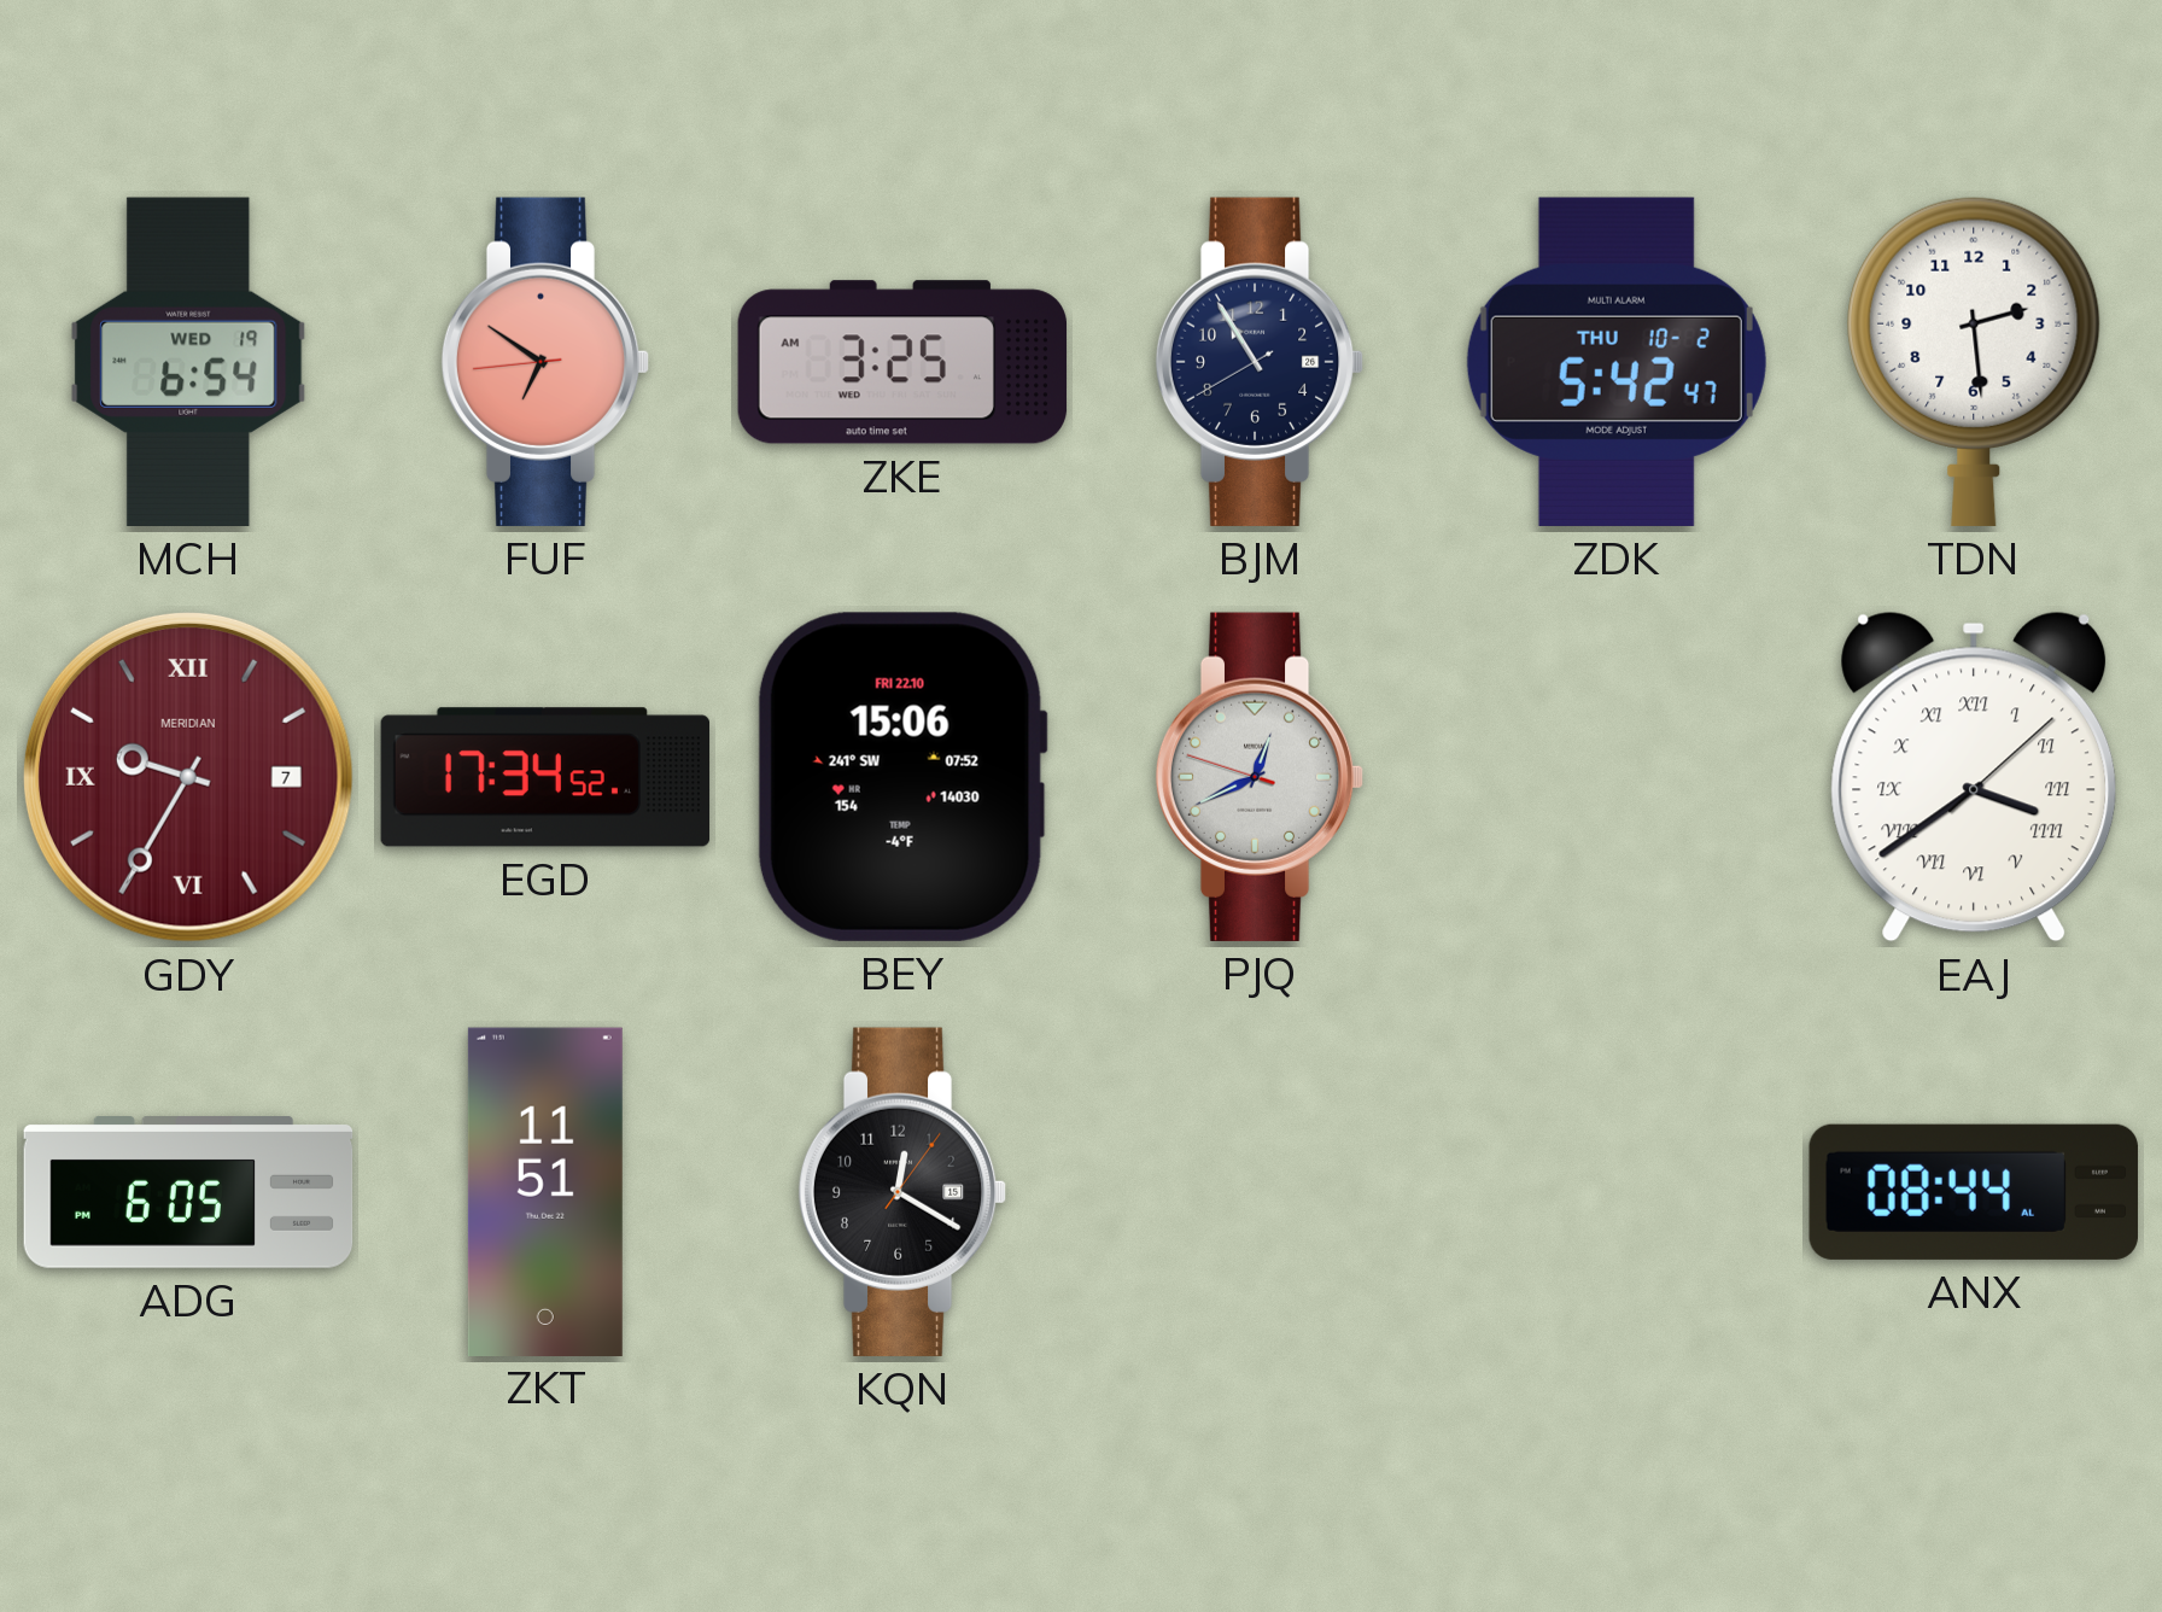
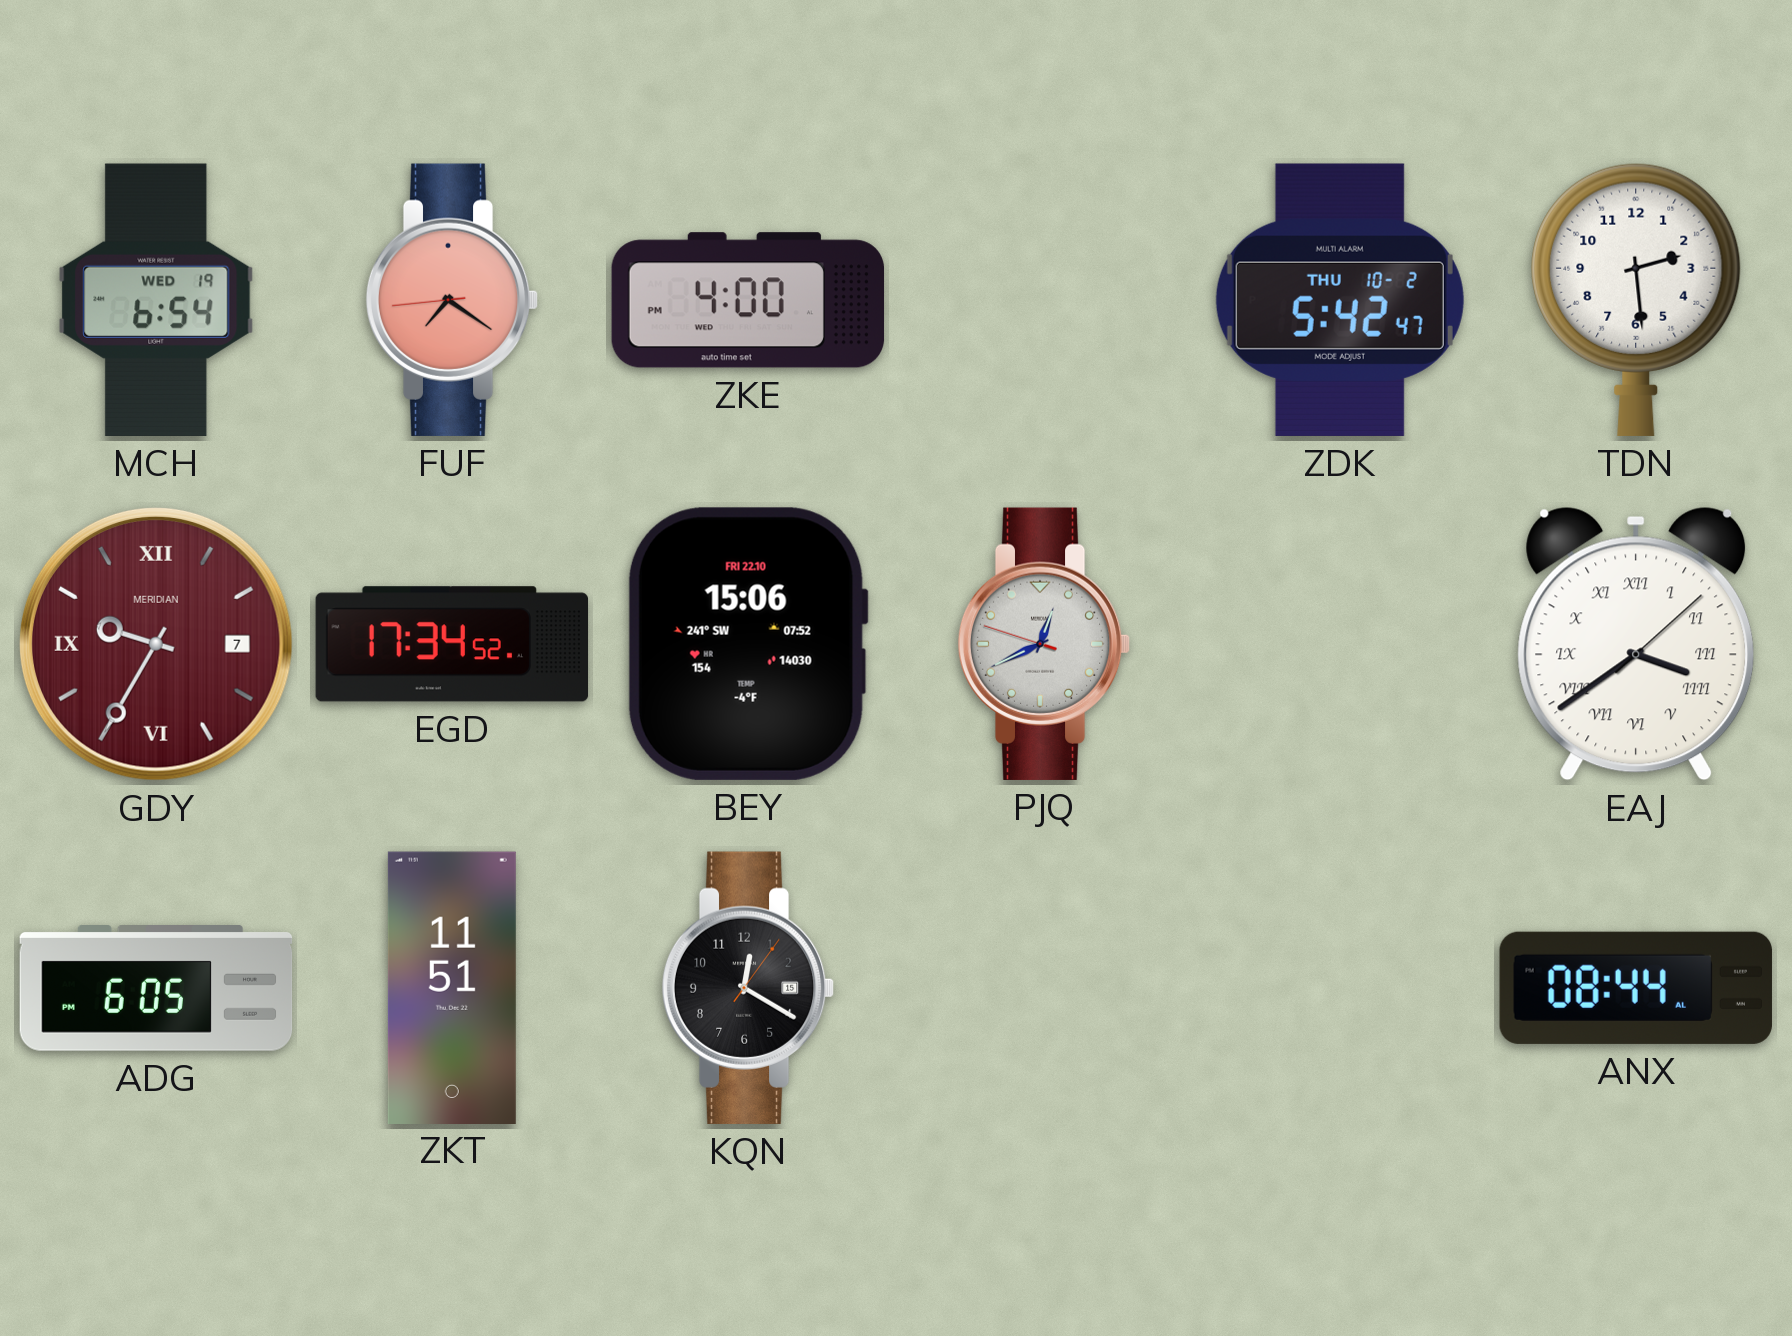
FUF: 6:50 -> 7:20
ZKE: 3:25 -> 4:00
BJM: 10:54 -> none
